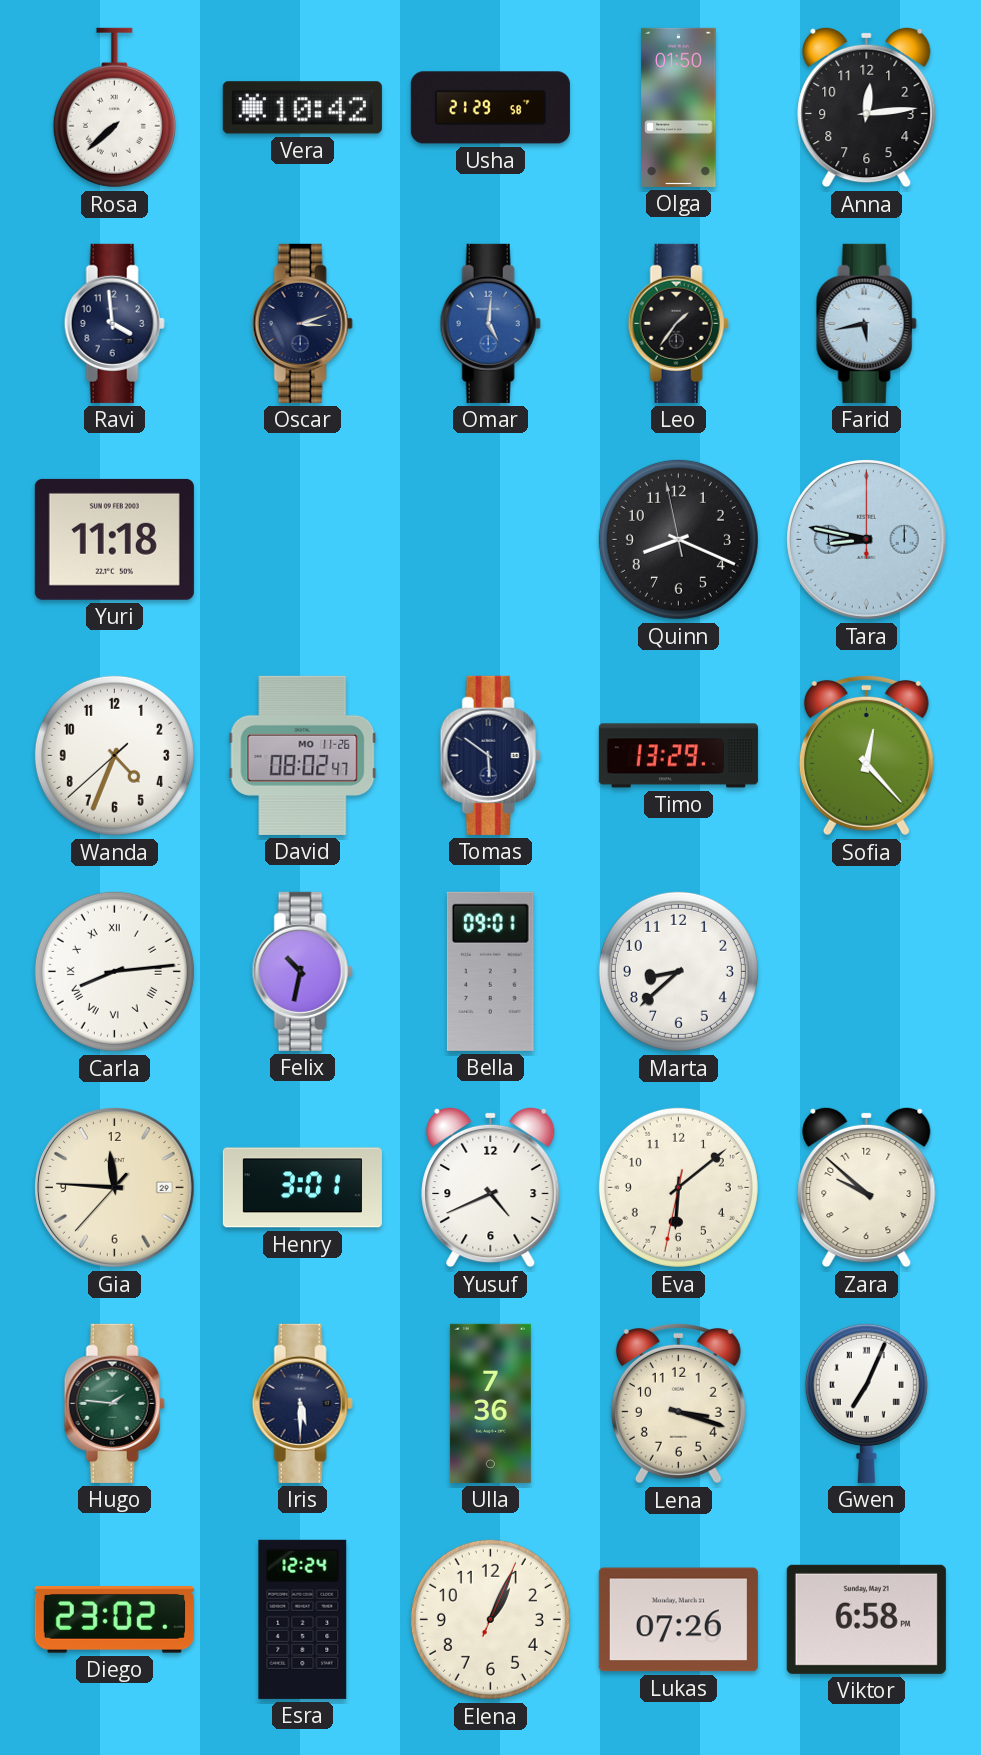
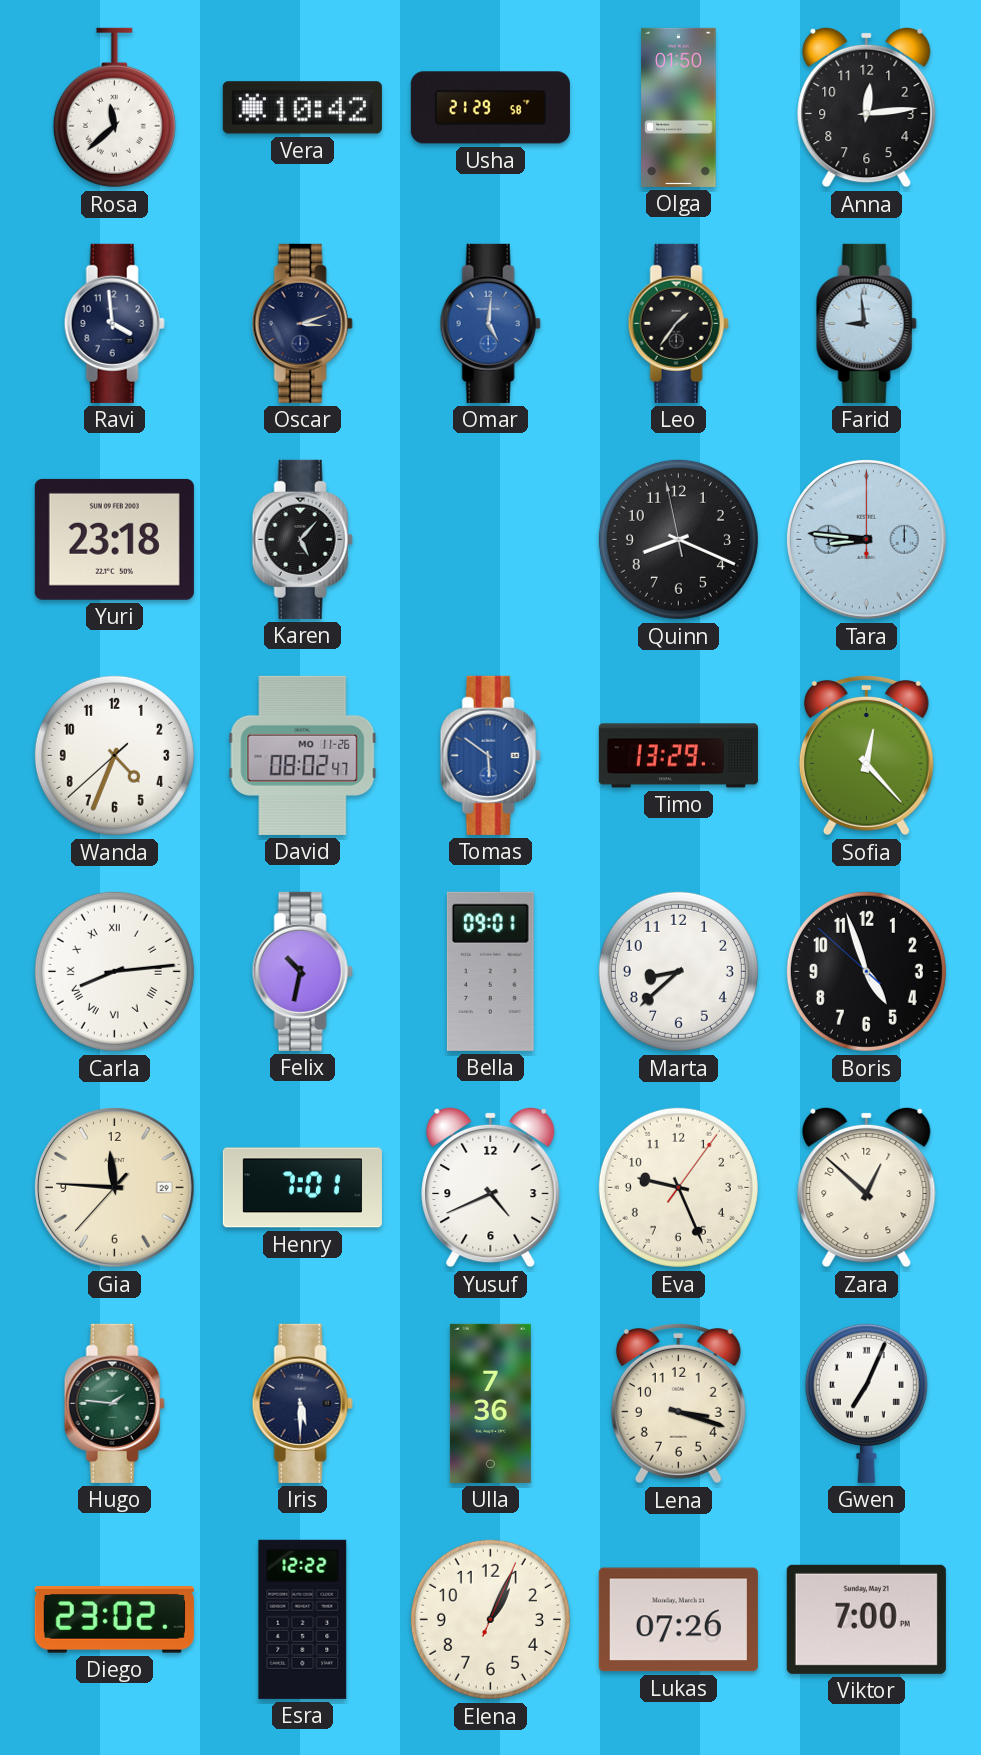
Rosa: 7:38 -> 11:38
Farid: 5:43 -> 8:59
Yuri: 11:18 -> 23:18
Karen: none -> 5:07
Tara: 8:47 -> 8:46
Tomas dial: navy -> blue
Boris: none -> 4:56
Henry: 3:01 -> 7:01
Eva: 6:08 -> 9:26
Zara: 9:52 -> 12:52
Esra: 12:24 -> 12:22
Viktor: 6:58 -> 7:00
